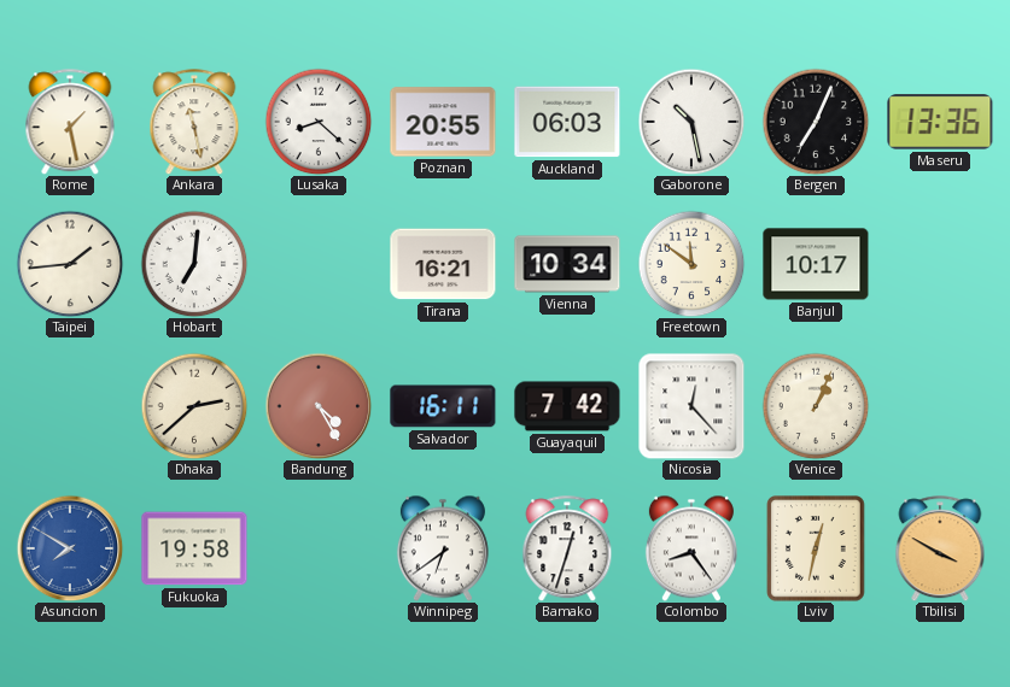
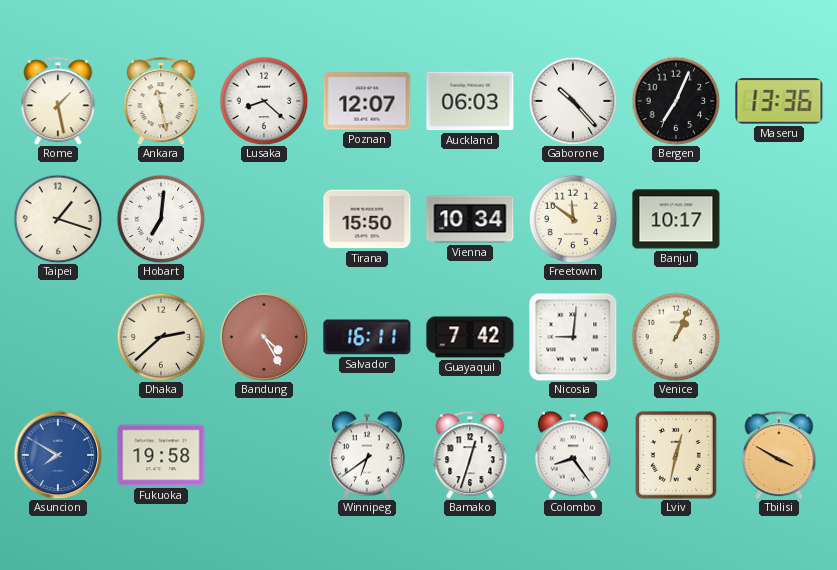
Poznan: 20:55 -> 12:07
Gaborone: 10:28 -> 10:23
Taipei: 1:44 -> 1:18
Tirana: 16:21 -> 15:50
Nicosia: 12:23 -> 9:01
